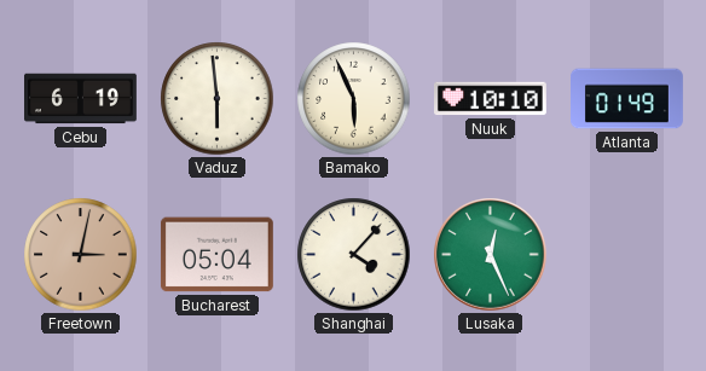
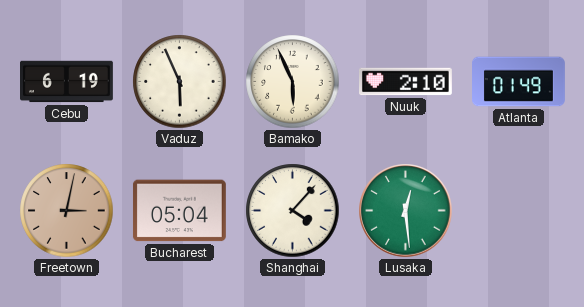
Vaduz: 5:59 -> 5:56
Nuuk: 10:10 -> 2:10
Lusaka: 12:26 -> 12:29
